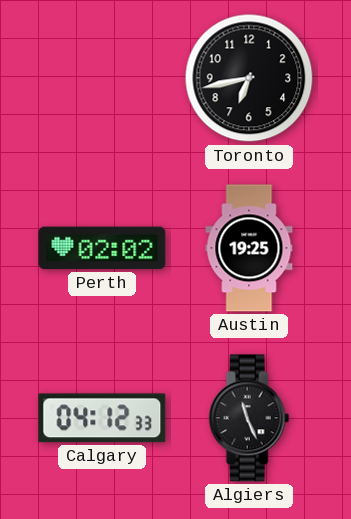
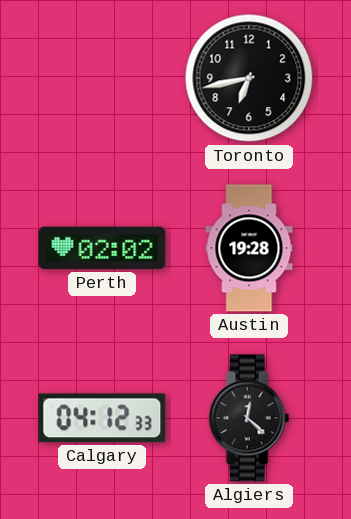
Austin: 19:25 -> 19:28
Algiers: 11:26 -> 12:22
